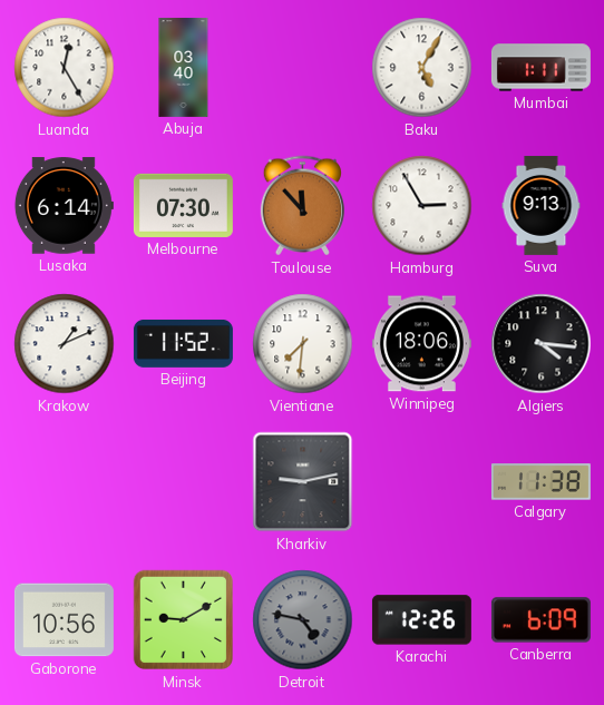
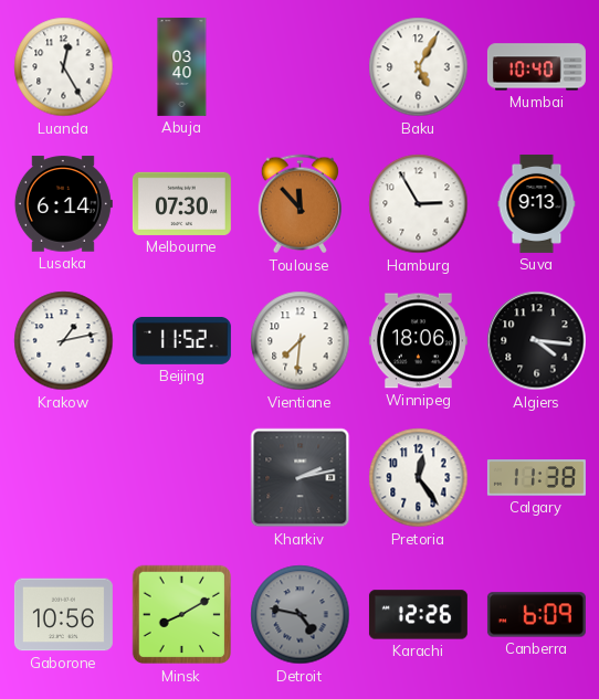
Mumbai: 1:11 -> 10:40
Krakow: 1:11 -> 1:13
Kharkiv: 9:13 -> 2:13
Pretoria: none -> 12:24
Minsk: 9:10 -> 8:10
